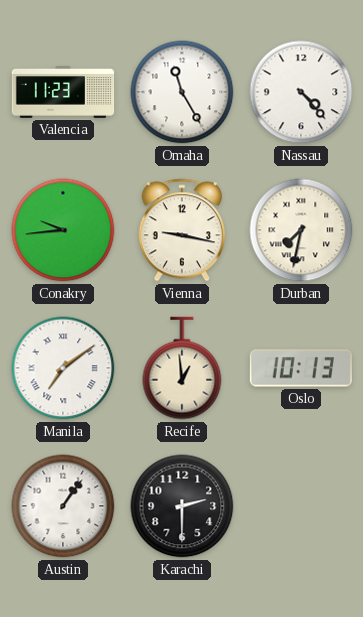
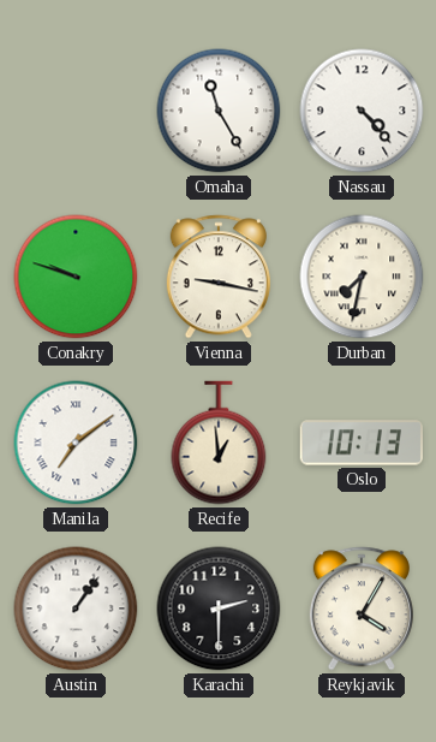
Valencia: 11:23 -> none
Conakry: 9:44 -> 9:48
Reykjavik: none -> 4:05
